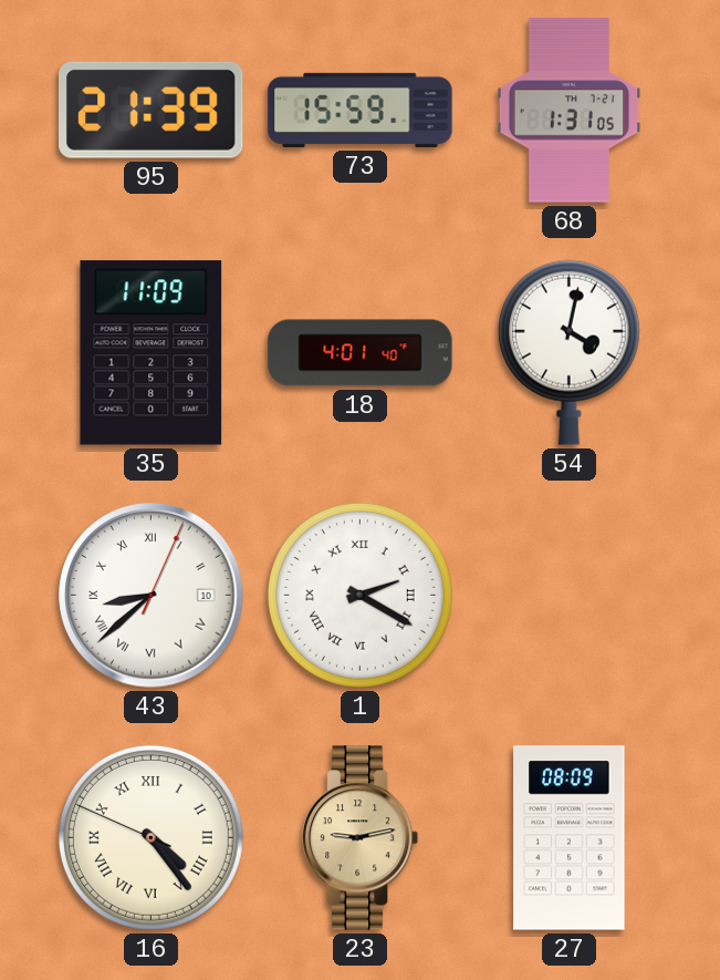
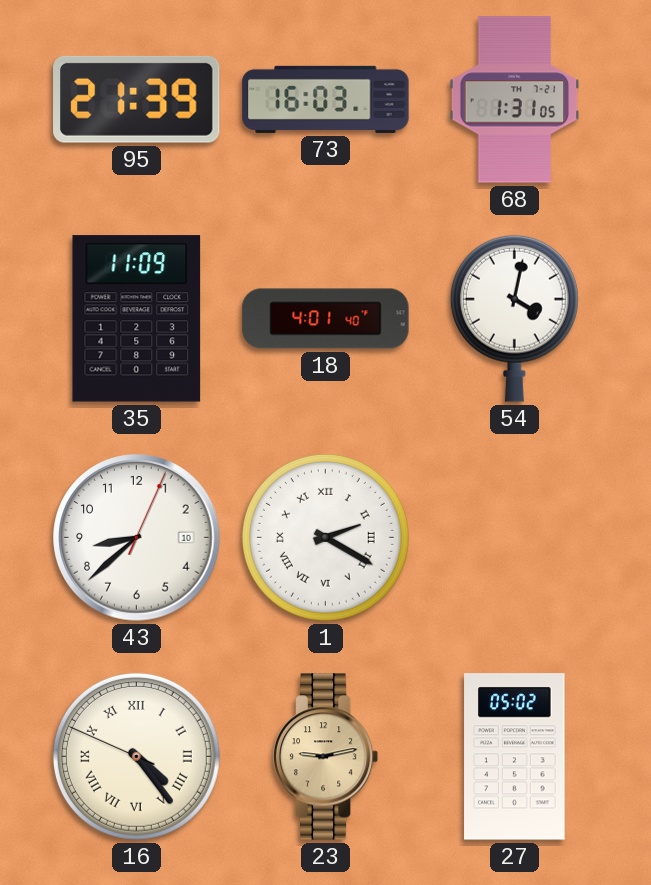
73: 15:59 -> 16:03
43 numerals: Roman -> Arabic
27: 08:09 -> 05:02
